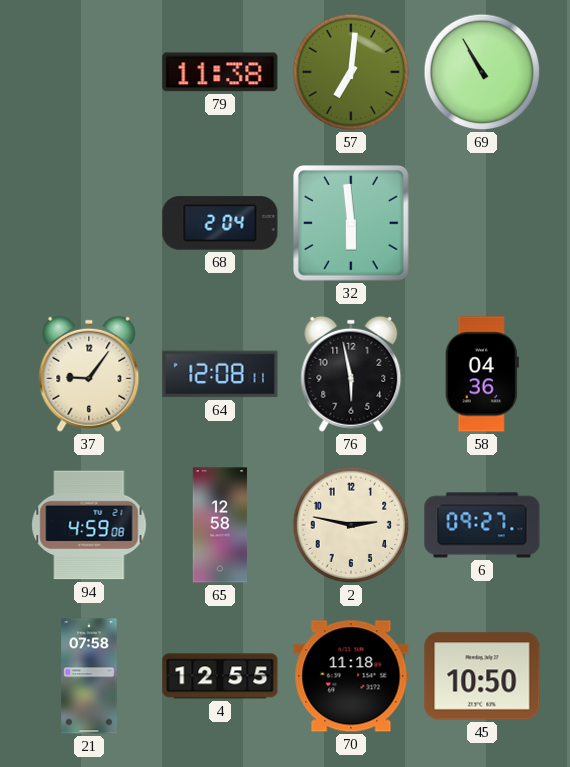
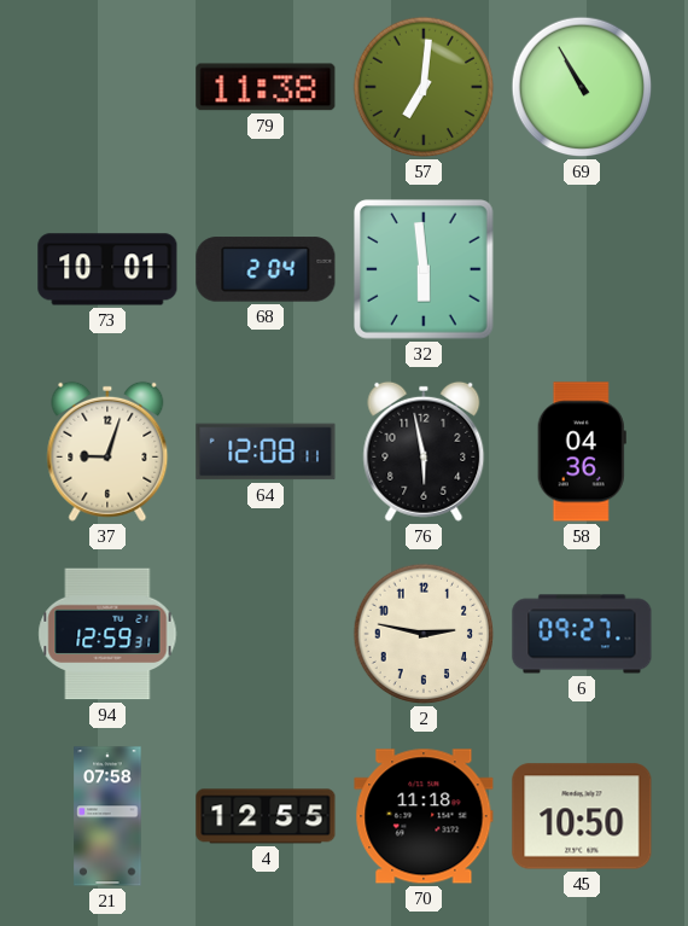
73: none -> 10:01
37: 9:06 -> 9:03
94: 4:59 -> 12:59
65: 12:58 -> none
